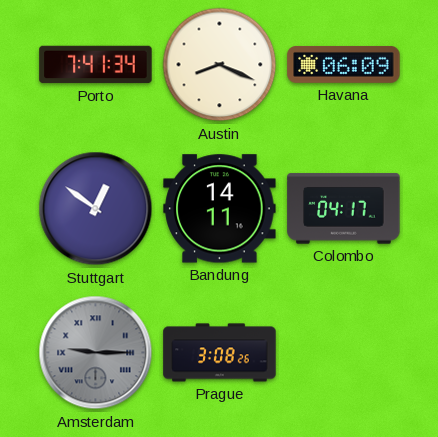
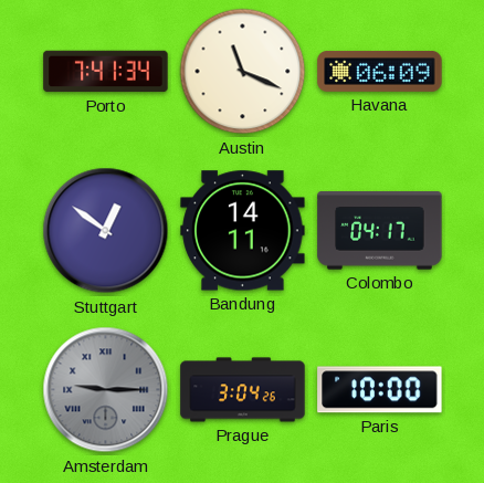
Austin: 8:19 -> 11:19
Prague: 3:08 -> 3:04
Paris: none -> 10:00
